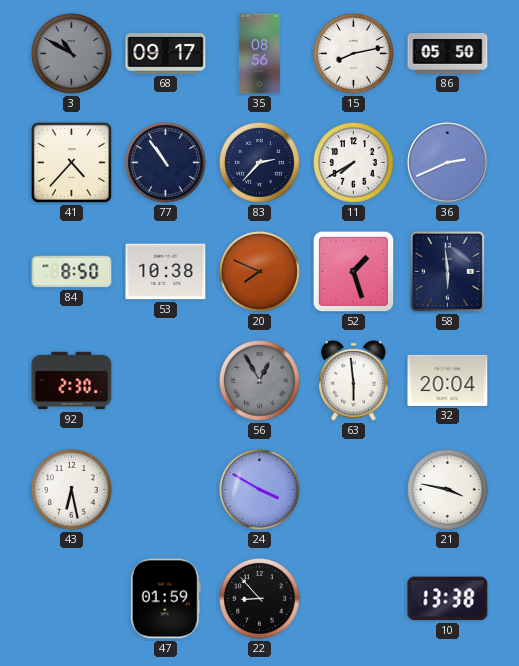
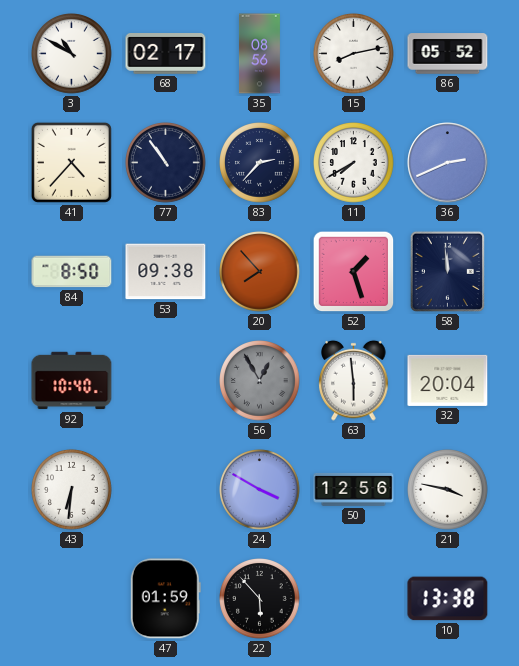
3 dial: grey -> white
68: 09:17 -> 02:17
86: 05:50 -> 05:52
53: 10:38 -> 09:38
20: 7:49 -> 7:53
58: 5:59 -> 11:59
92: 2:30 -> 10:40
43: 6:28 -> 6:31
50: none -> 12:56
22: 8:53 -> 5:53
